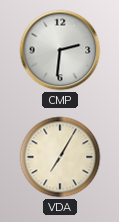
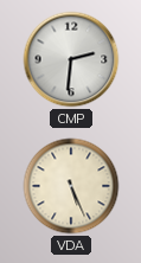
VDA: 7:05 -> 5:26
